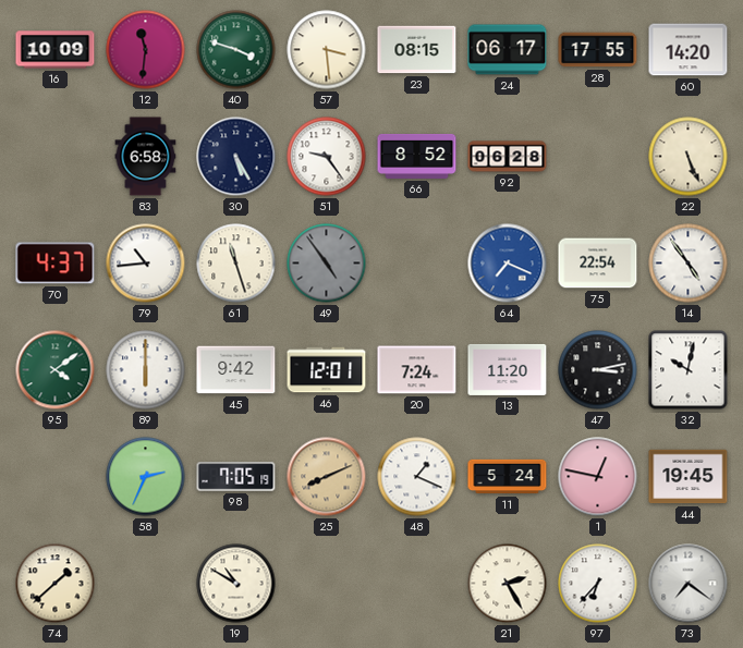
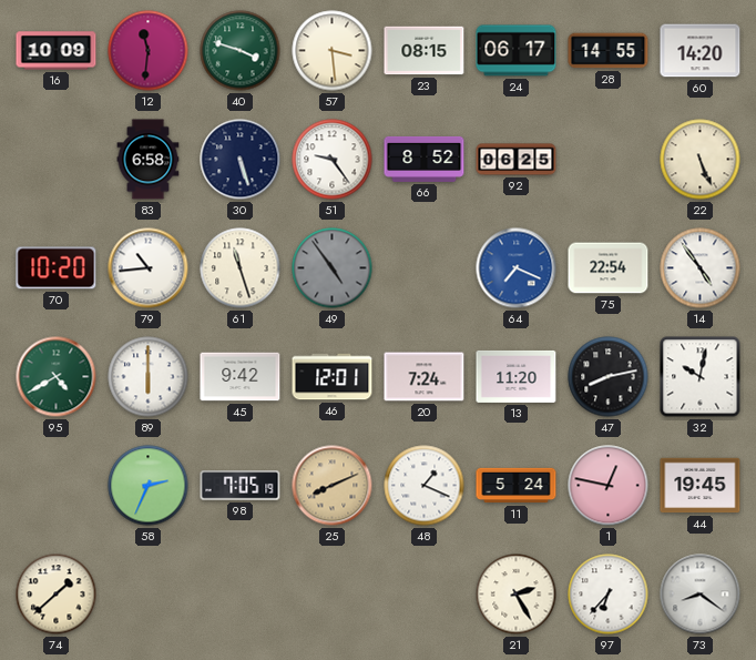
28: 17:55 -> 14:55
30: 5:25 -> 5:27
92: 06:28 -> 06:25
70: 4:37 -> 10:20
95: 4:09 -> 4:40
47: 3:13 -> 8:13
19: 10:50 -> none
73: 7:21 -> 8:21
